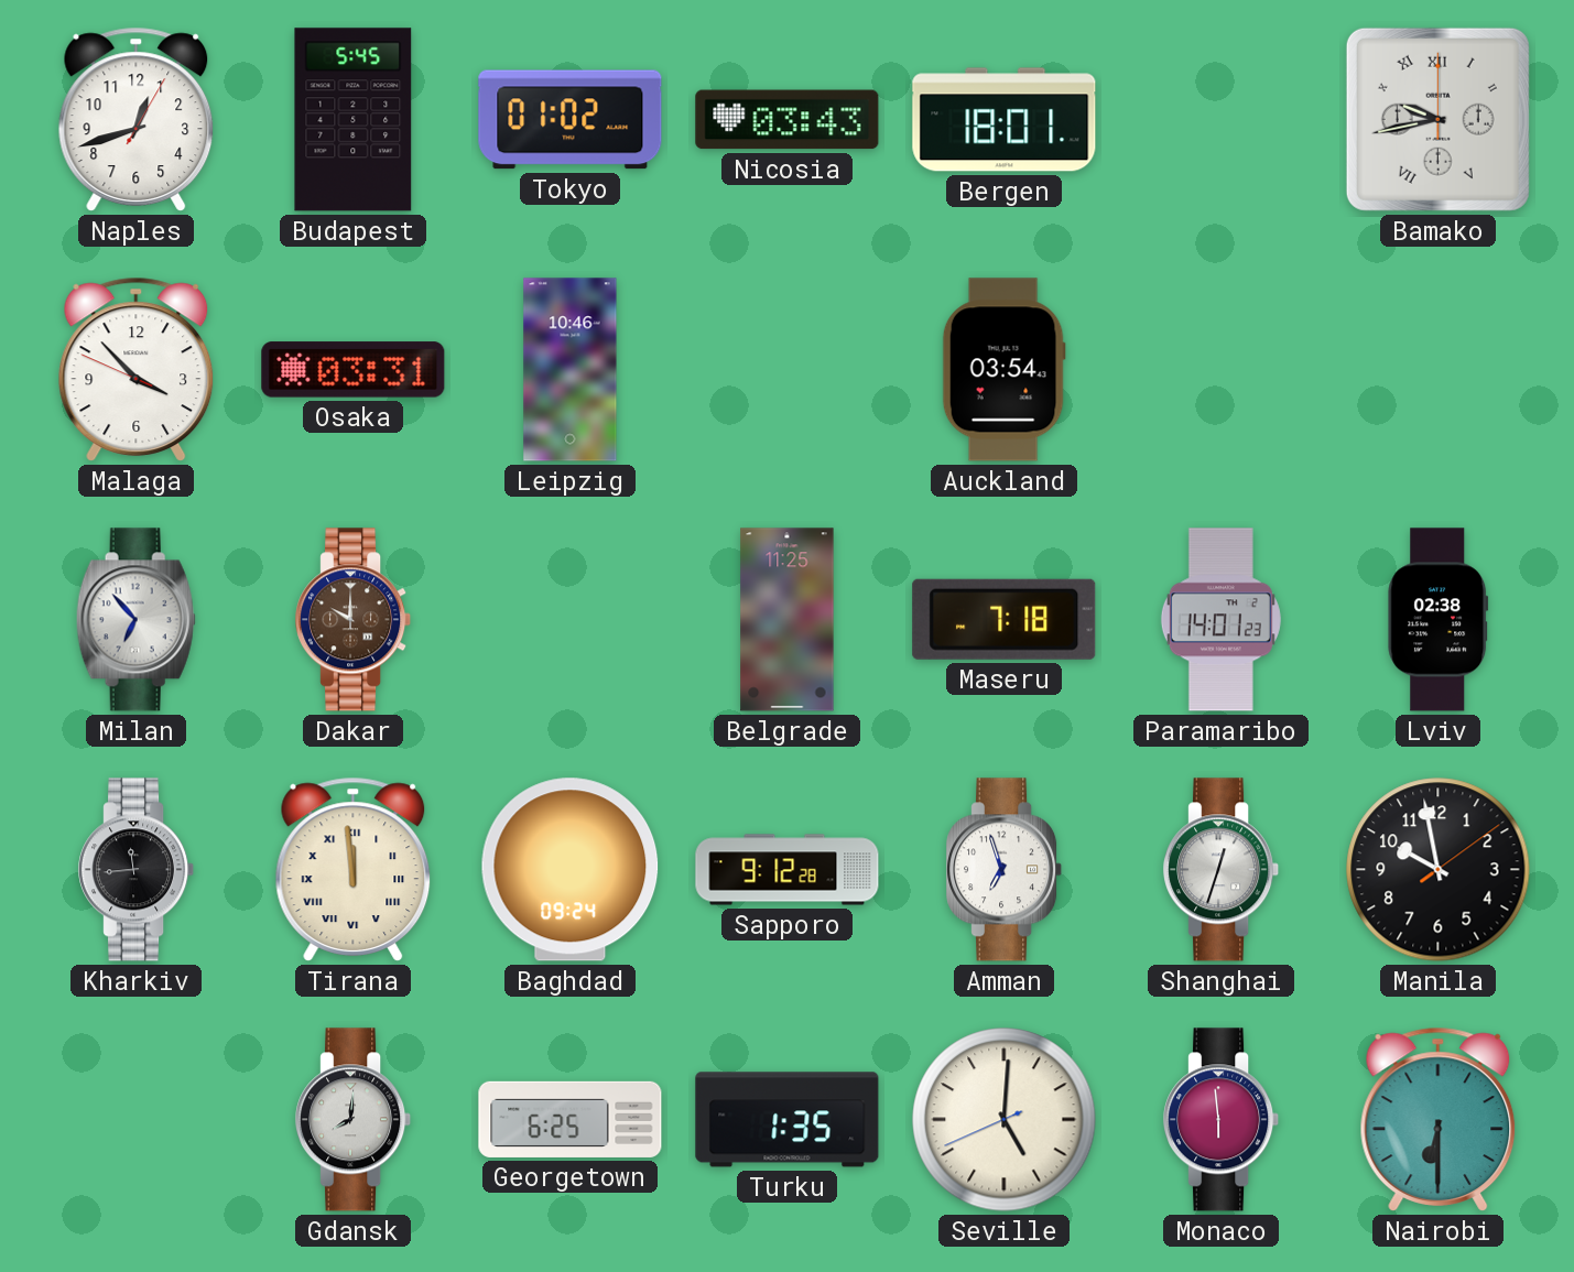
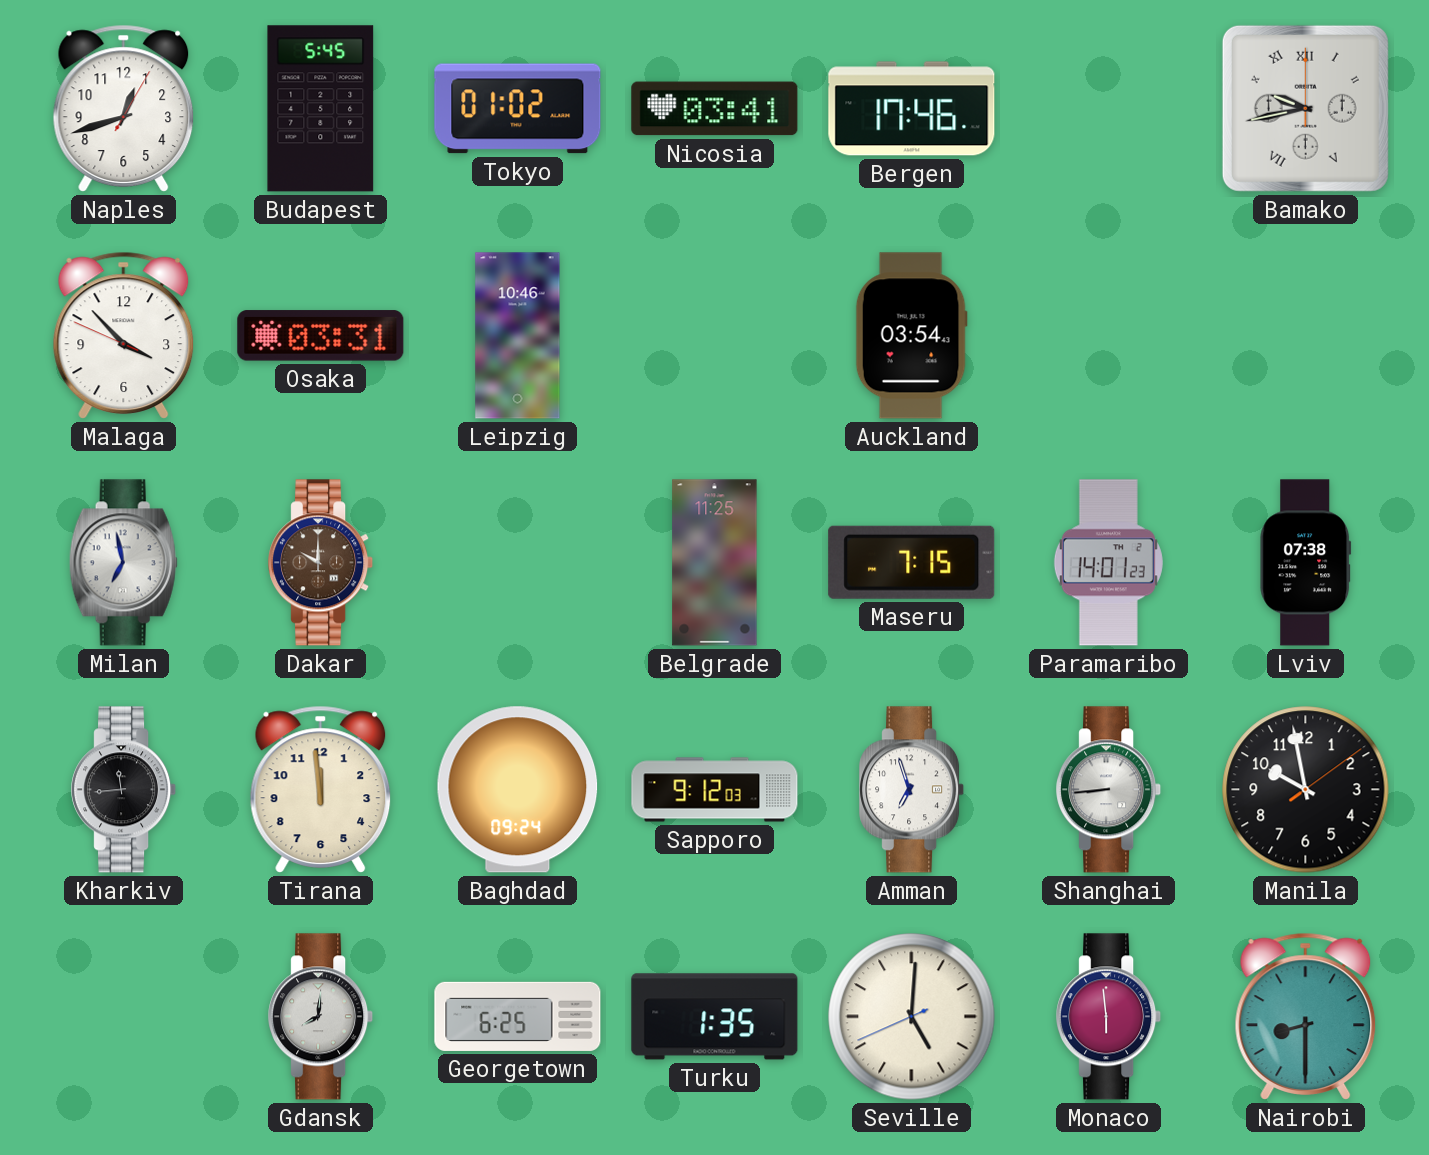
Nicosia: 03:43 -> 03:41
Bergen: 18:01 -> 17:46
Milan: 6:53 -> 6:58
Maseru: 7:18 -> 7:15
Lviv: 02:38 -> 07:38
Tirana numerals: Roman -> Arabic
Sapporo: 9:12:28 -> 9:12:03
Shanghai: 12:33 -> 8:44
Nairobi: 6:30 -> 8:30
